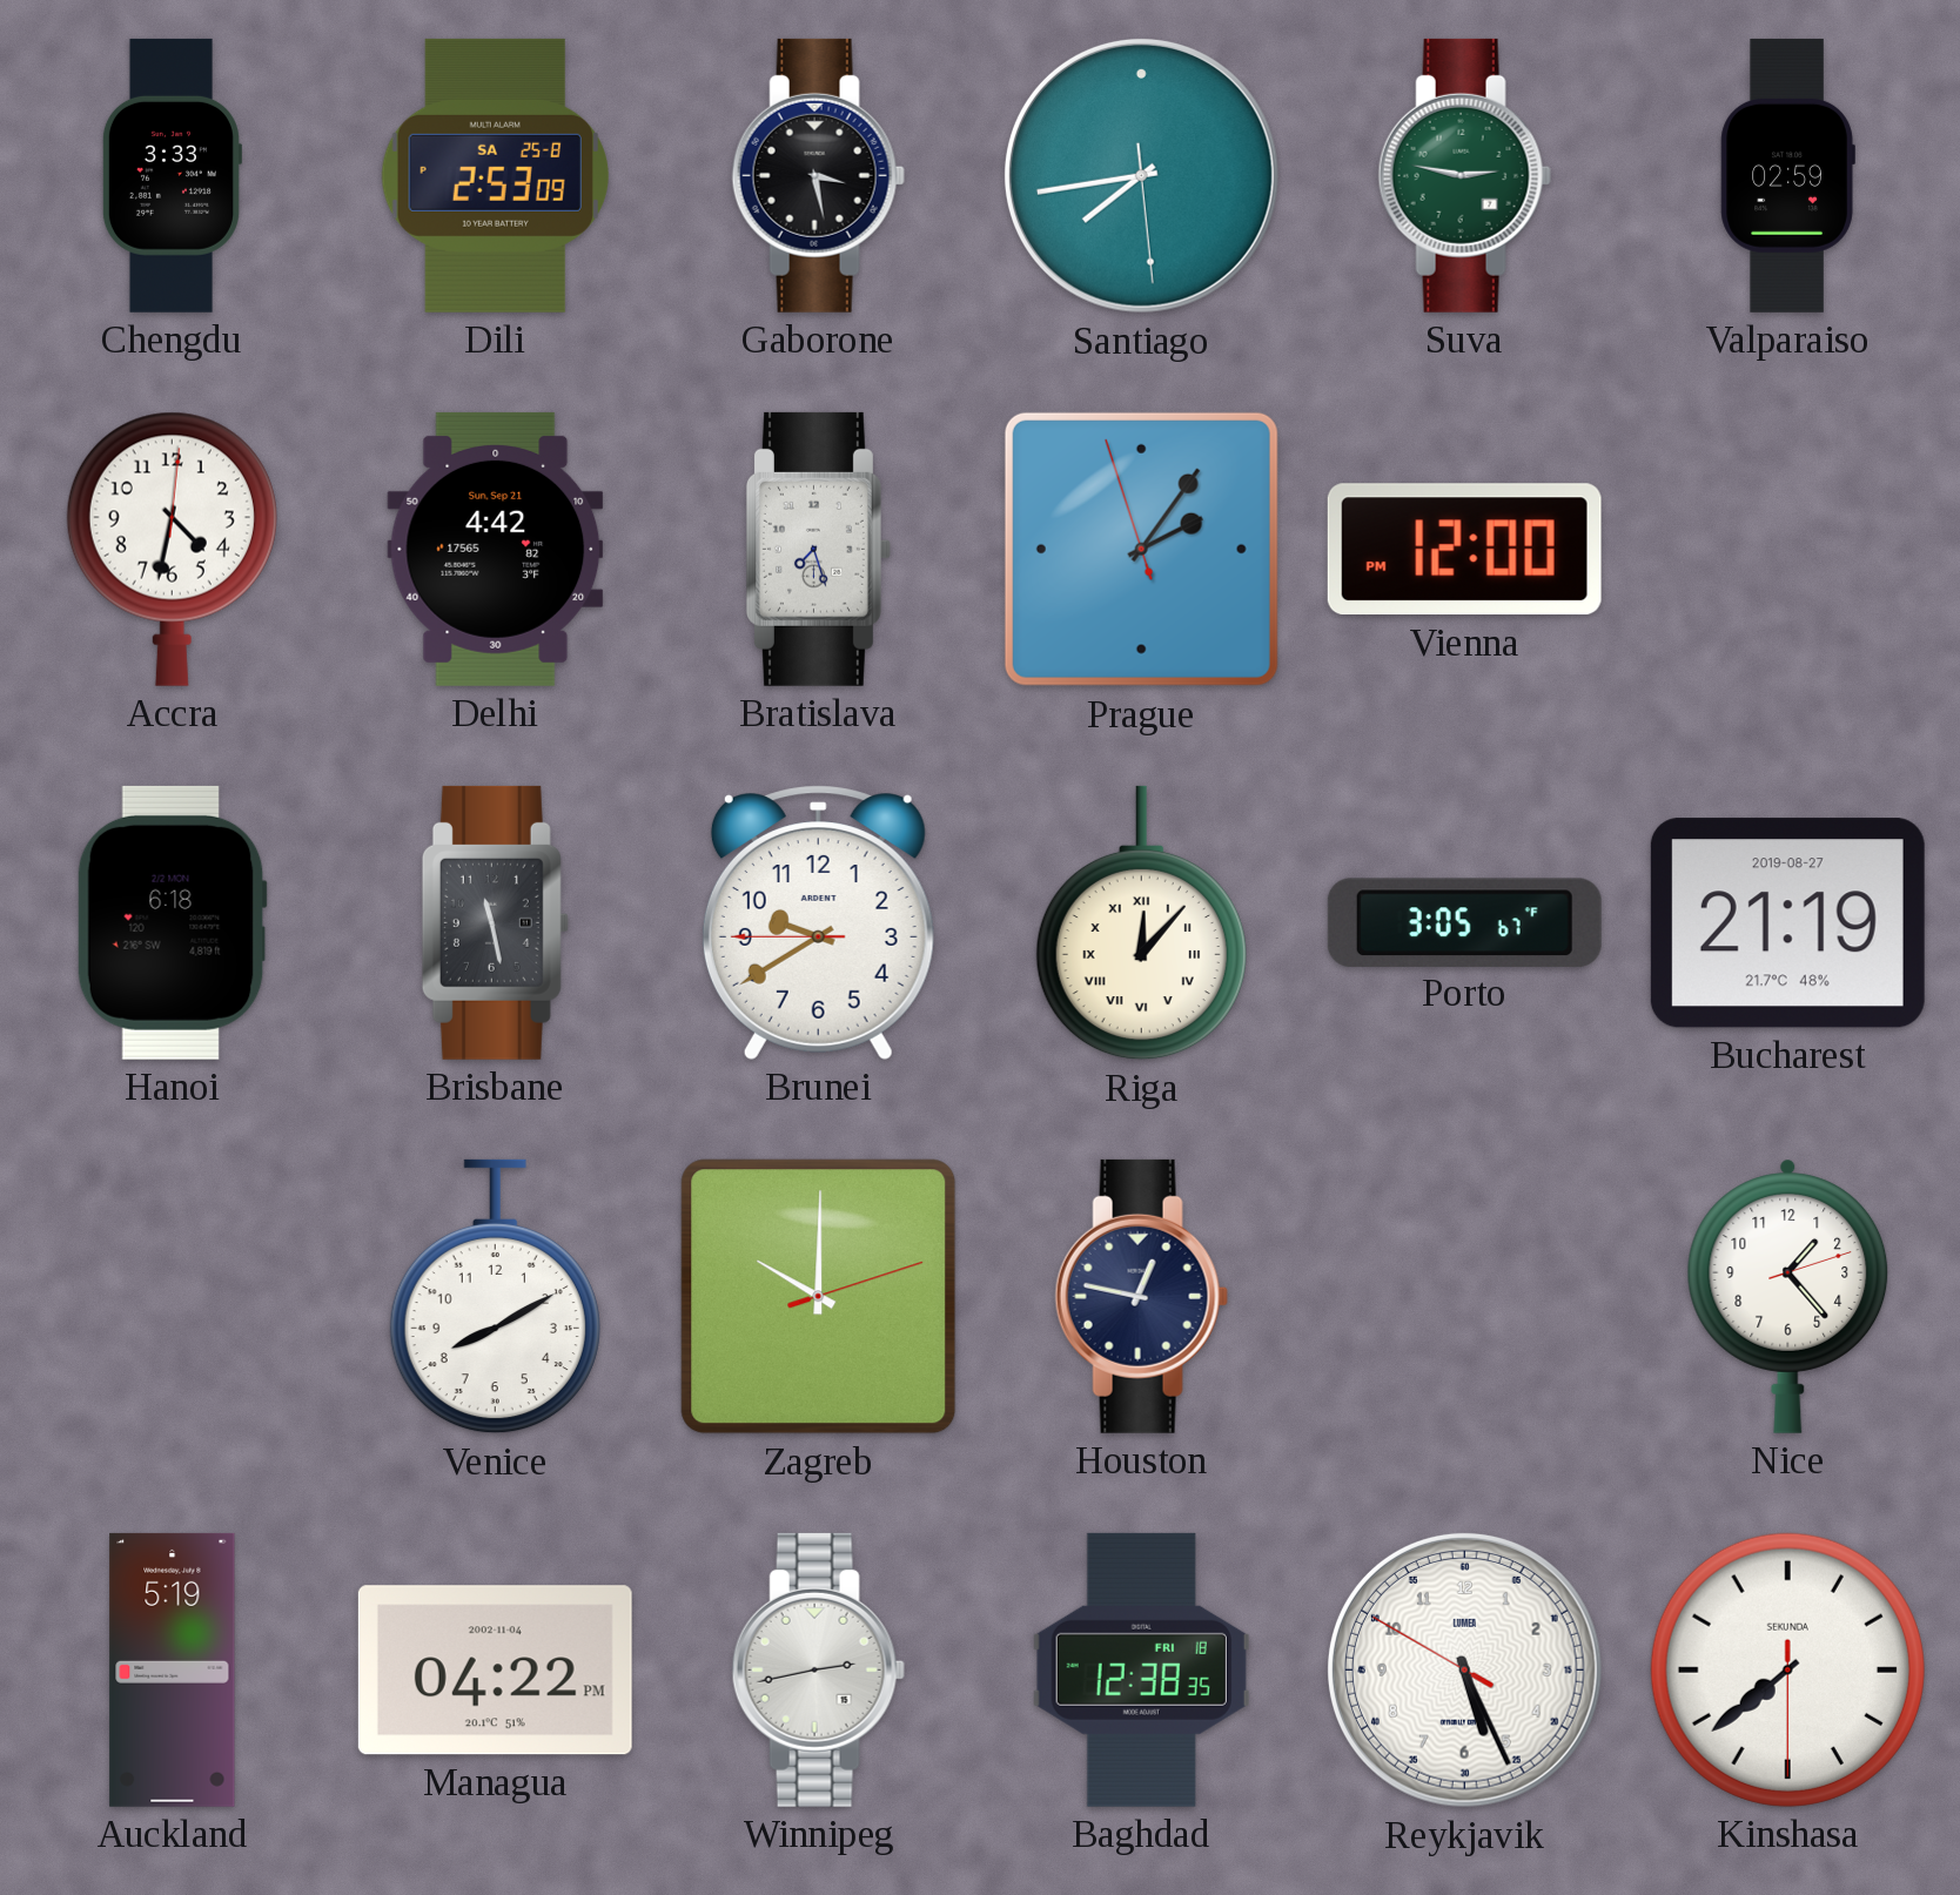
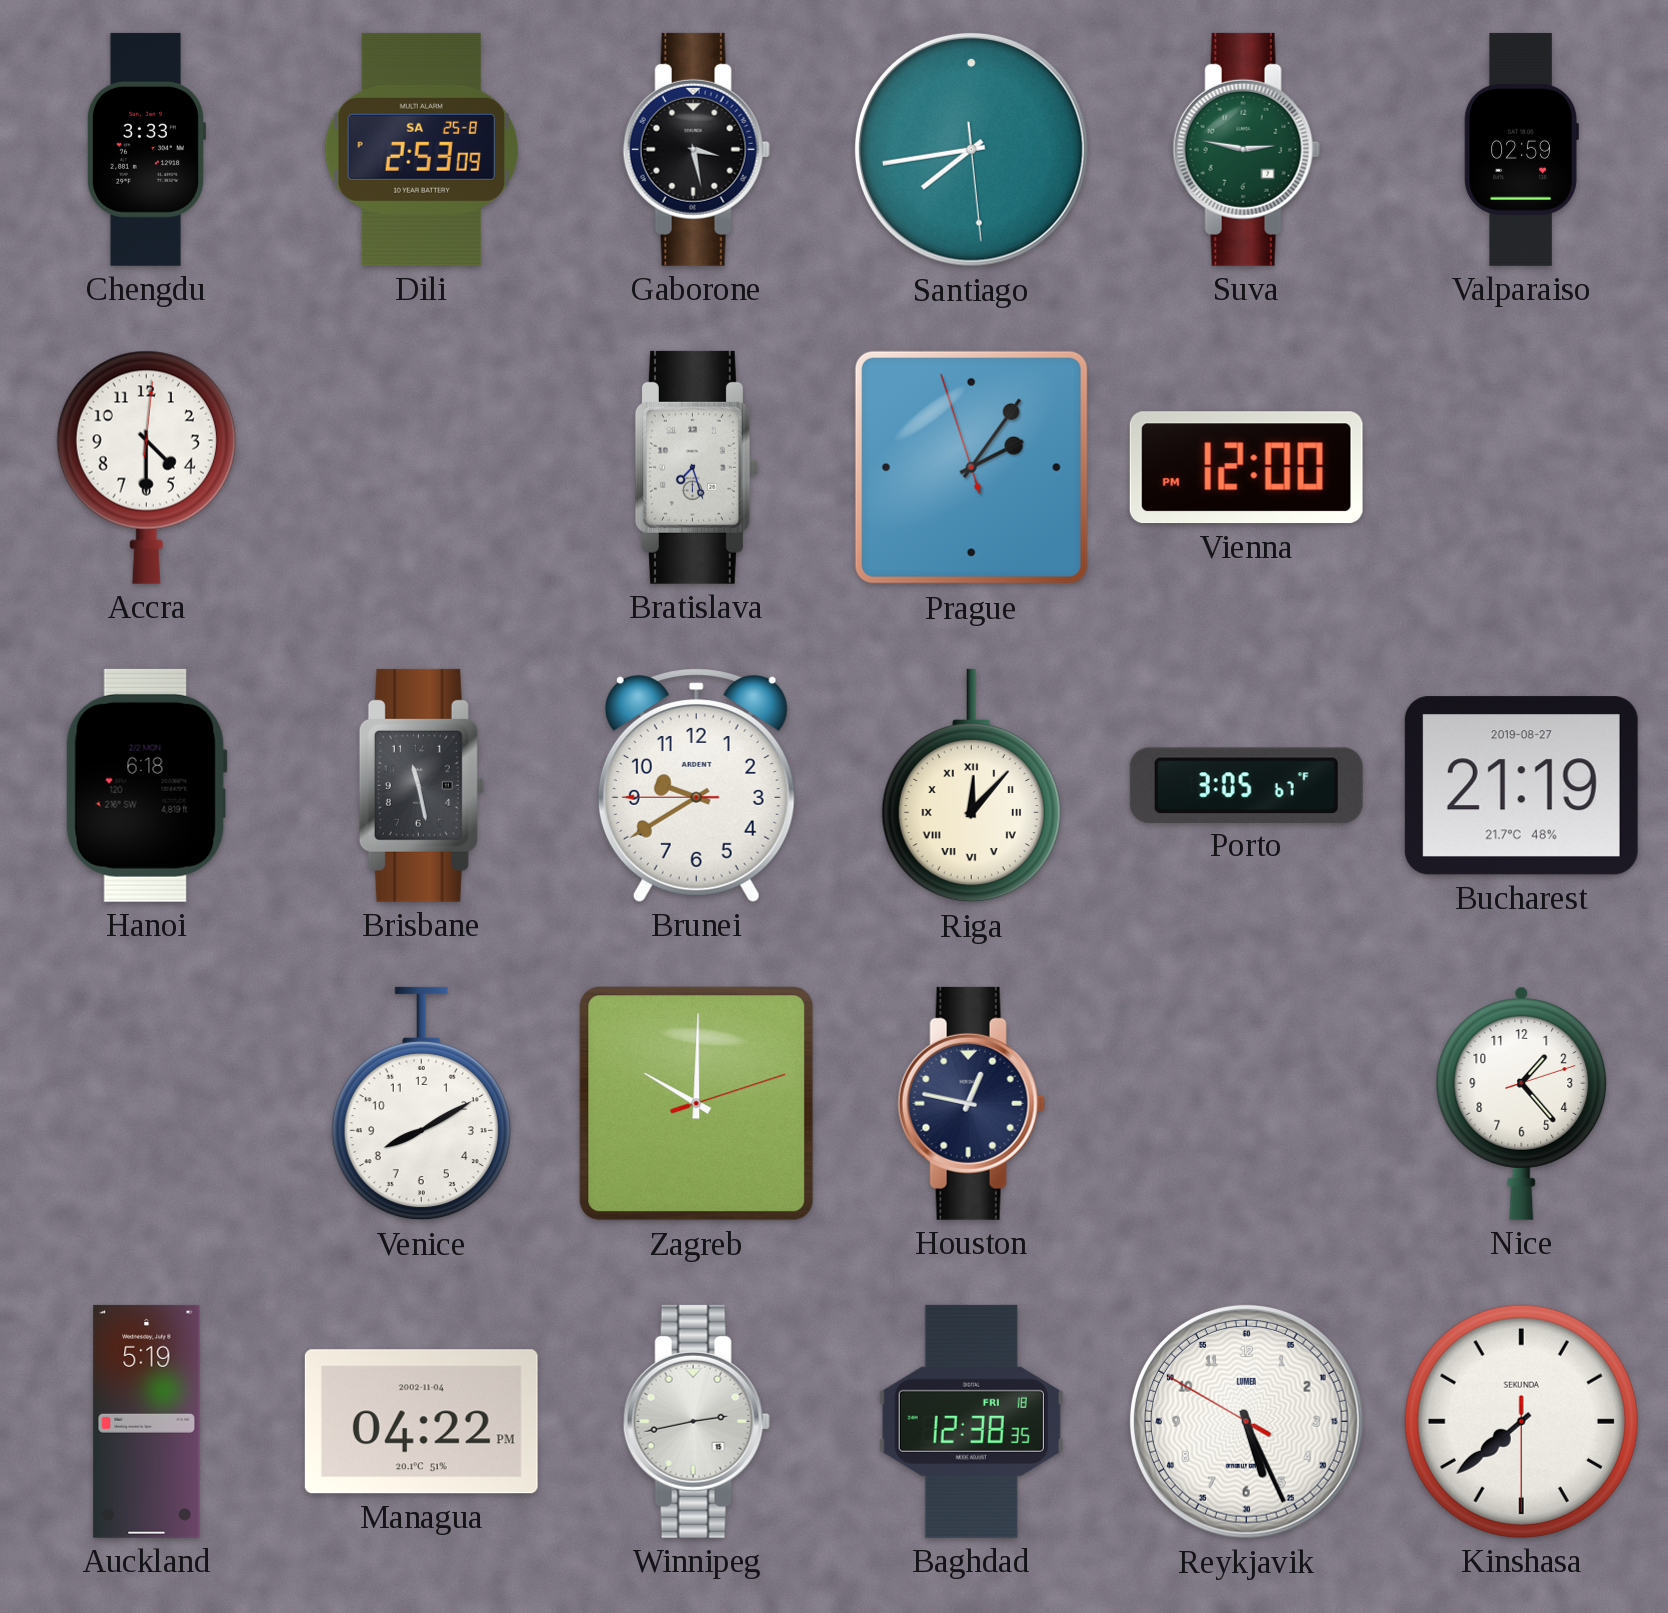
Accra: 4:32 -> 4:30
Delhi: 4:42 -> none
